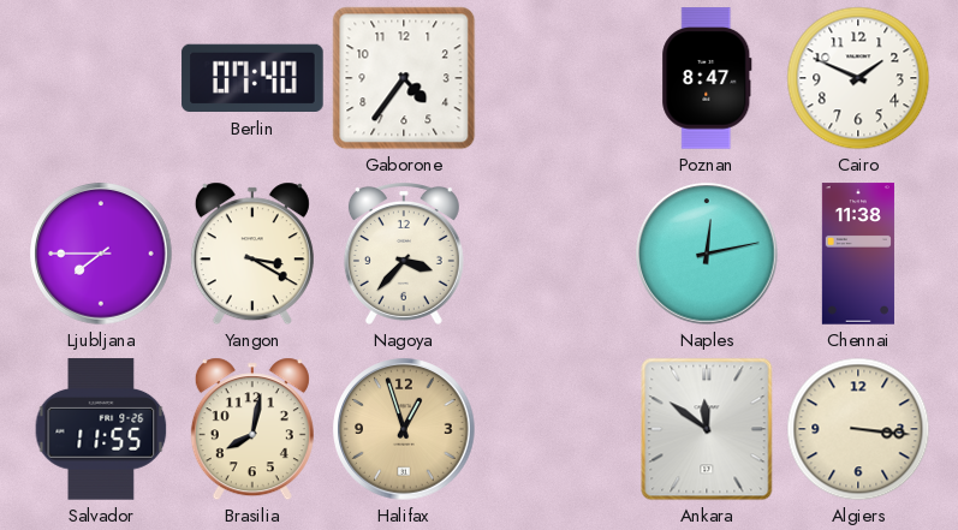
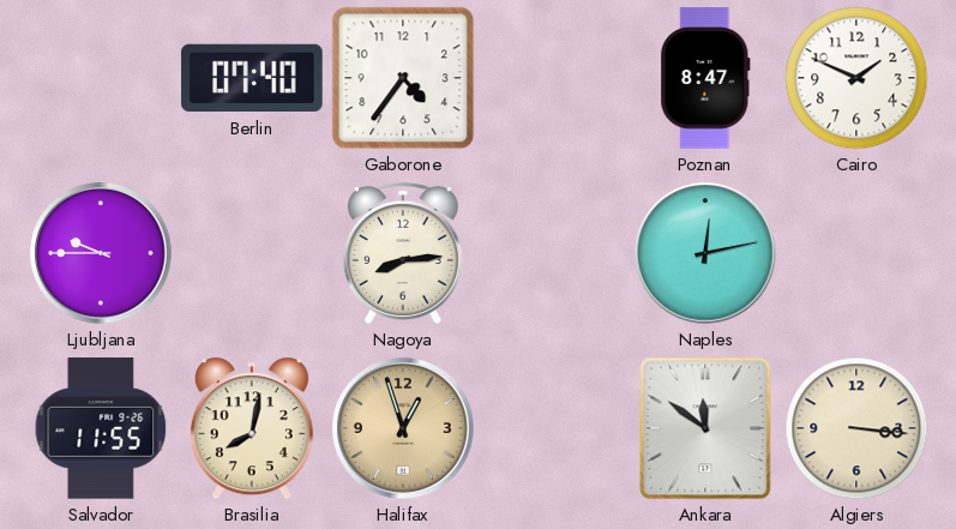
Ljubljana: 7:45 -> 9:45
Yangon: 3:20 -> none
Nagoya: 3:37 -> 8:14
Chennai: 11:38 -> none
